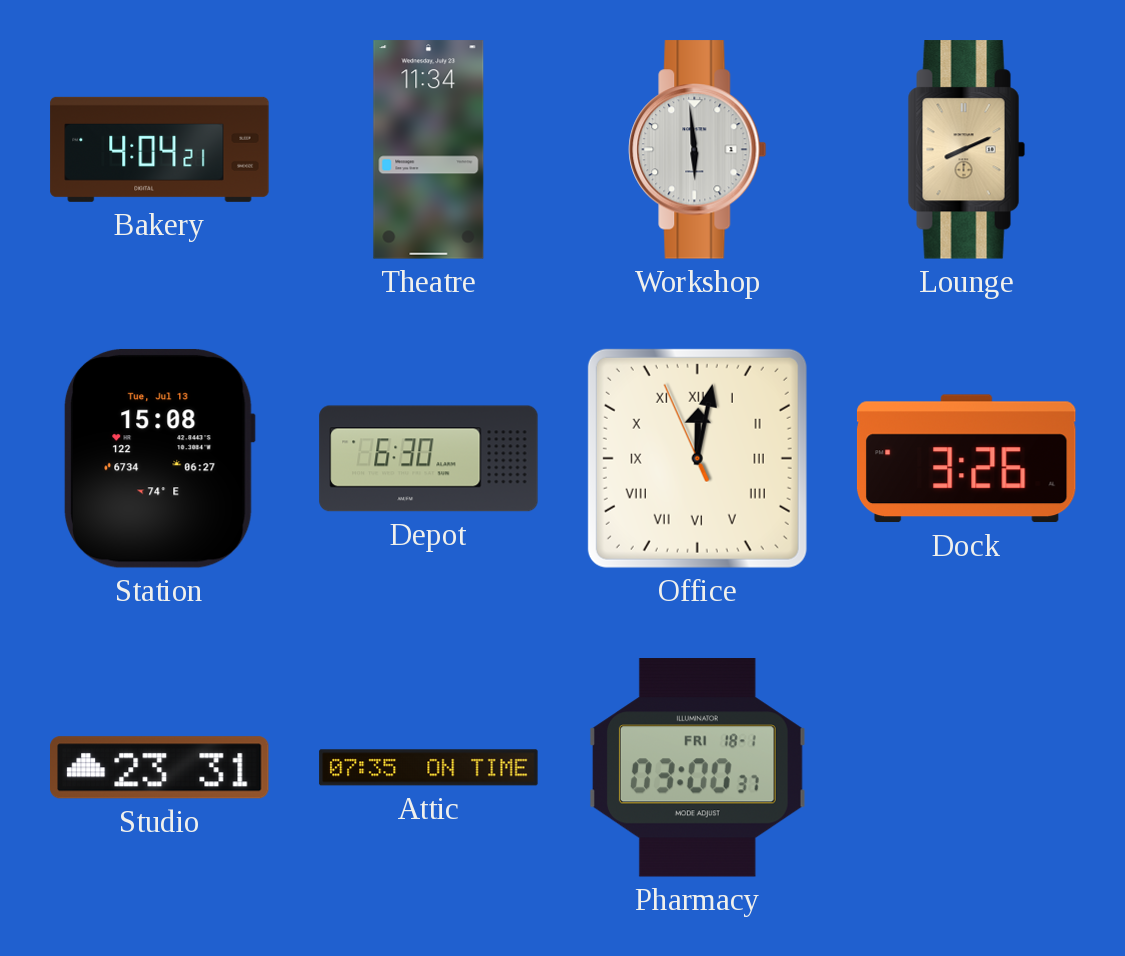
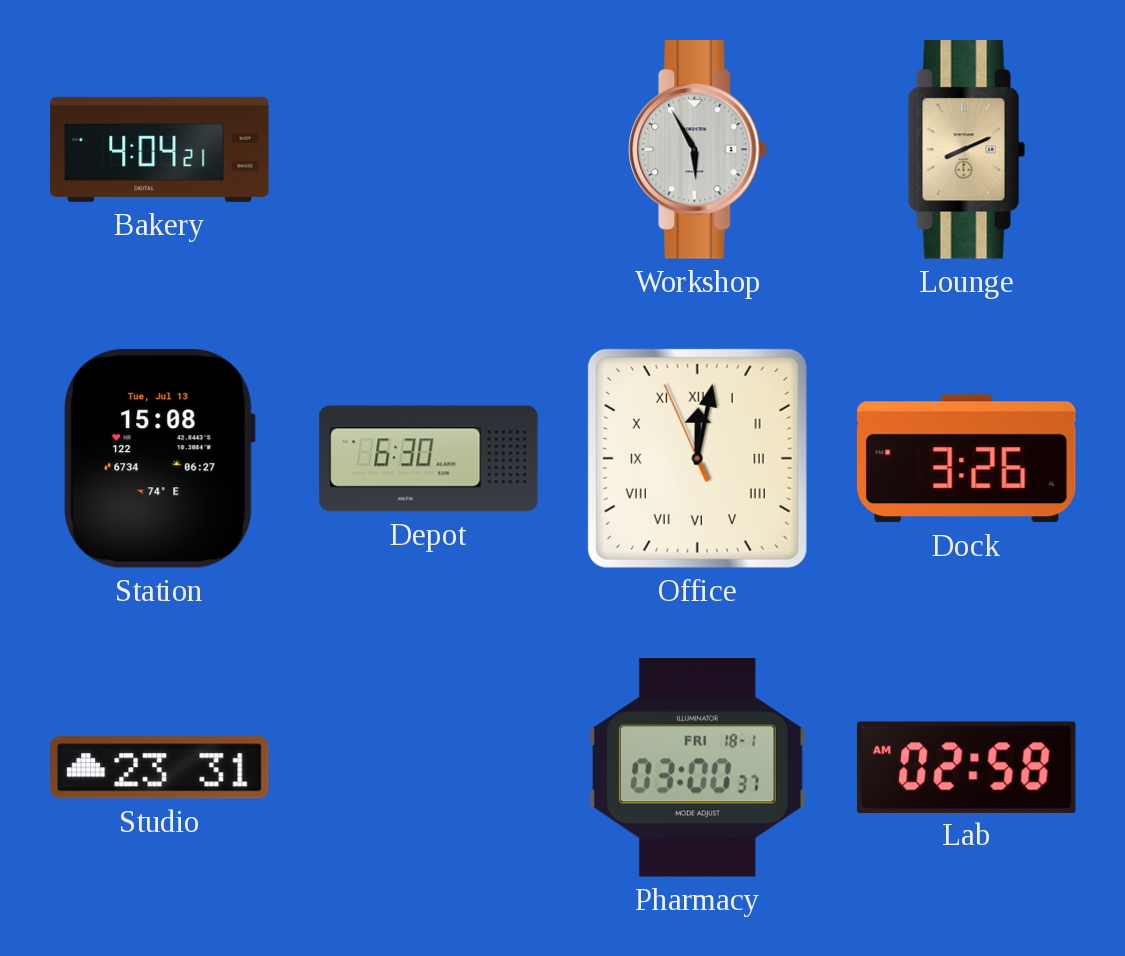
Theatre: 11:34 -> none
Workshop: 5:59 -> 5:55
Attic: 07:35 -> none
Lab: none -> 02:58
